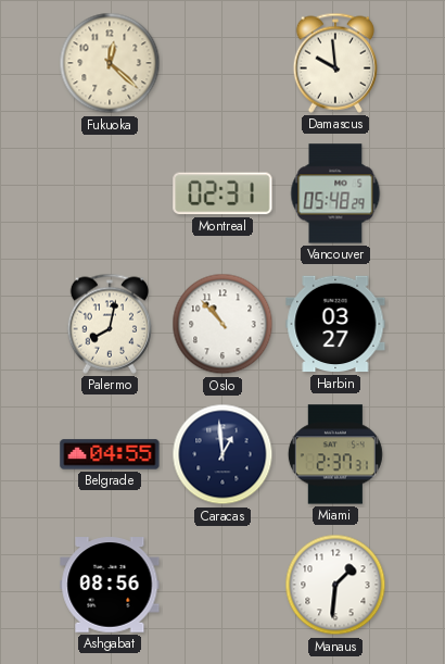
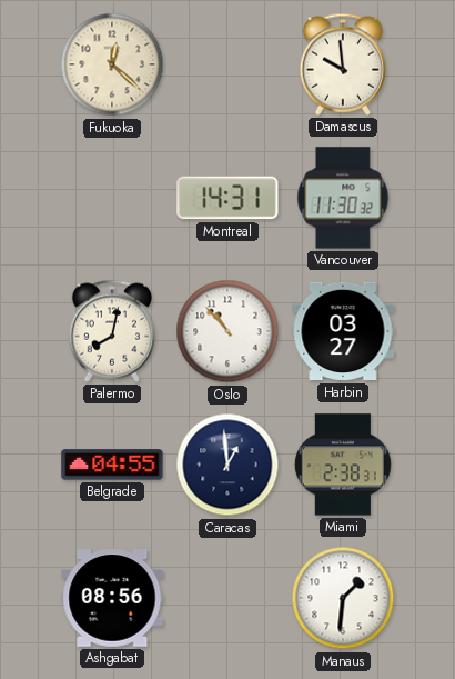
Montreal: 02:31 -> 14:31
Vancouver: 05:48 -> 11:30
Miami: 2:37 -> 2:38
